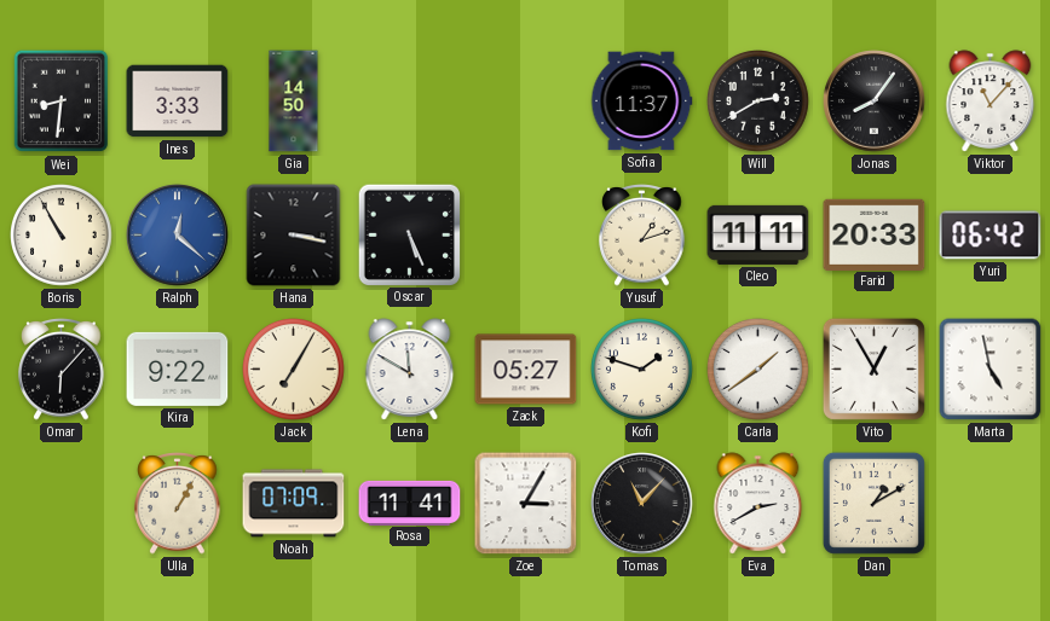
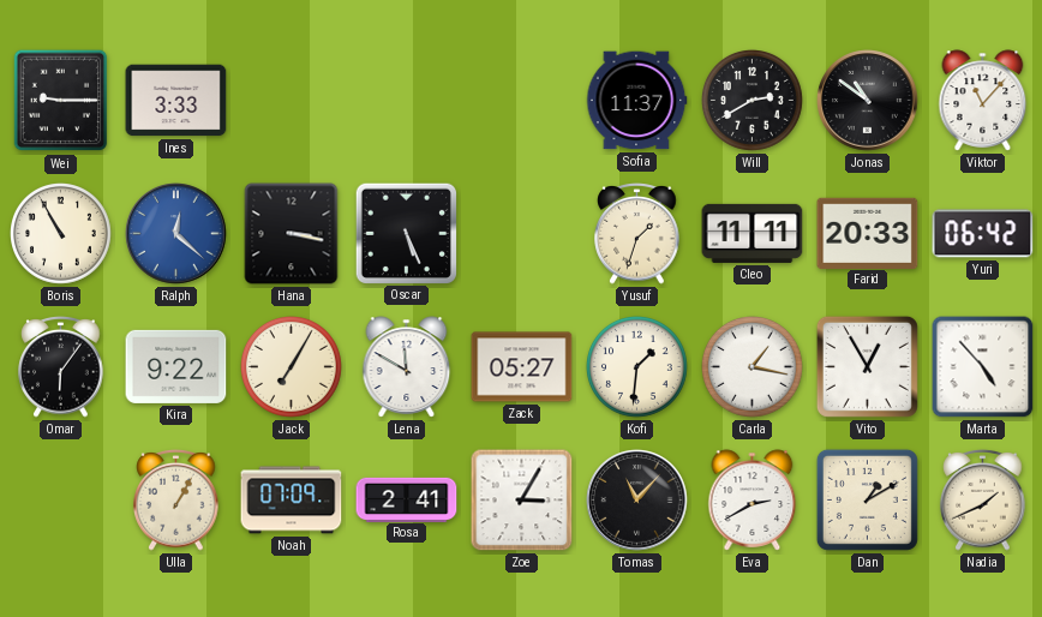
Wei: 8:31 -> 9:15
Gia: 14:50 -> none
Jonas: 8:06 -> 10:51
Yusuf: 1:12 -> 1:33
Omar: 6:07 -> 6:06
Kofi: 1:48 -> 1:31
Carla: 1:39 -> 1:17
Marta: 4:58 -> 4:53
Rosa: 11:41 -> 2:41
Nadia: none -> 1:41
